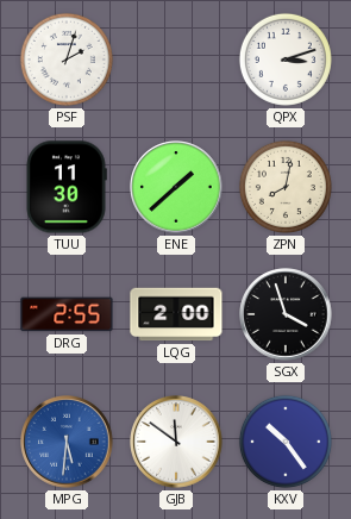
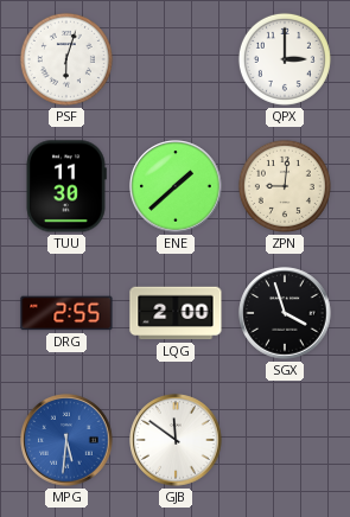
PSF: 2:03 -> 6:03
QPX: 3:12 -> 3:00
ZPN: 8:02 -> 9:01
KXV: 10:24 -> none
